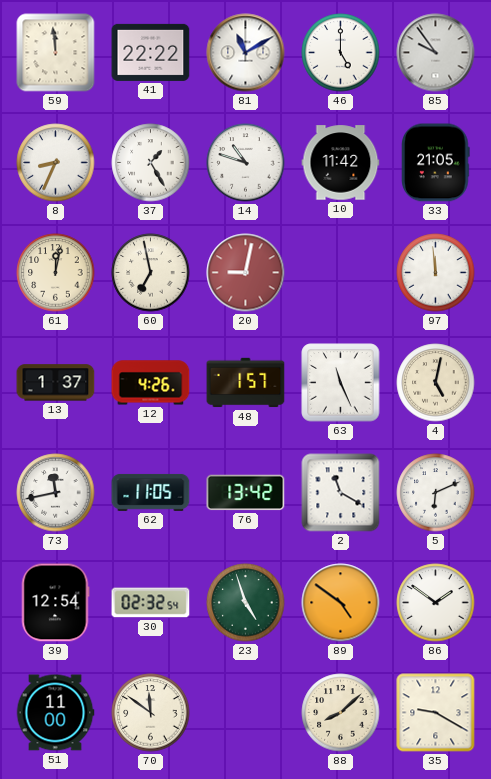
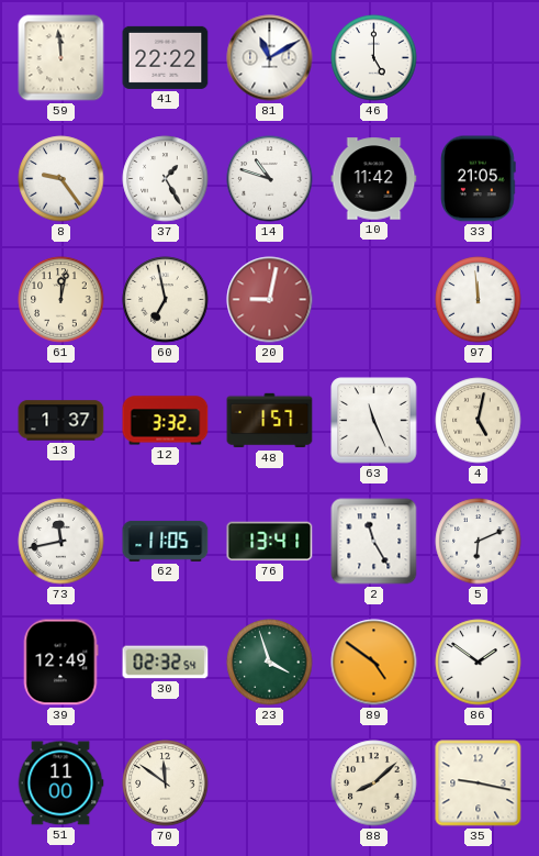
85: 9:54 -> none
8: 8:34 -> 9:24
12: 4:26 -> 3:32
76: 13:42 -> 13:41
2: 11:20 -> 11:25
39: 12:54 -> 12:49
23: 4:57 -> 3:57
35: 9:20 -> 9:17
